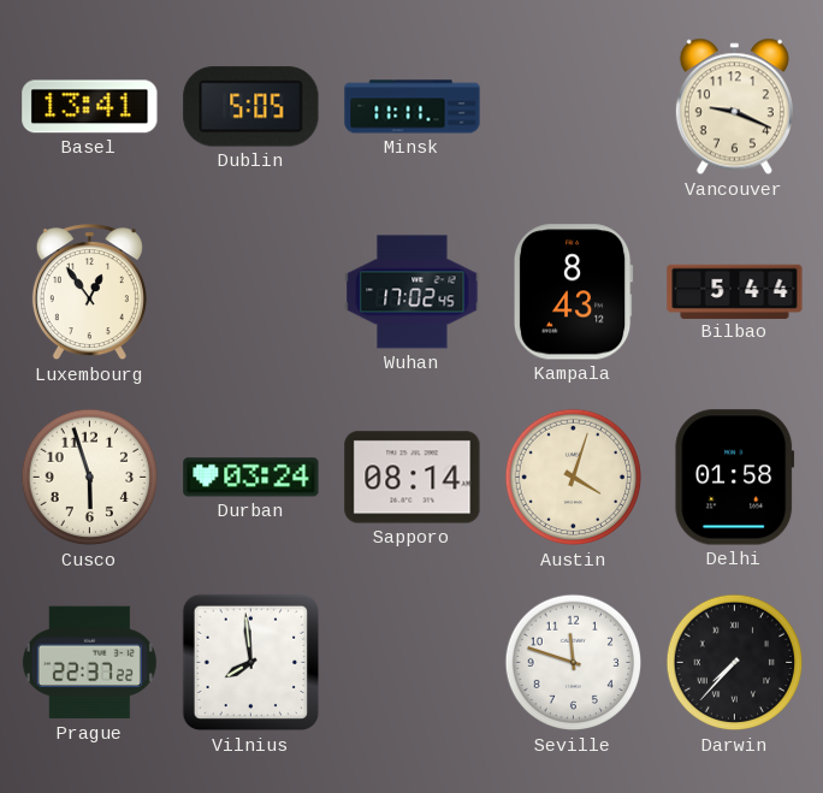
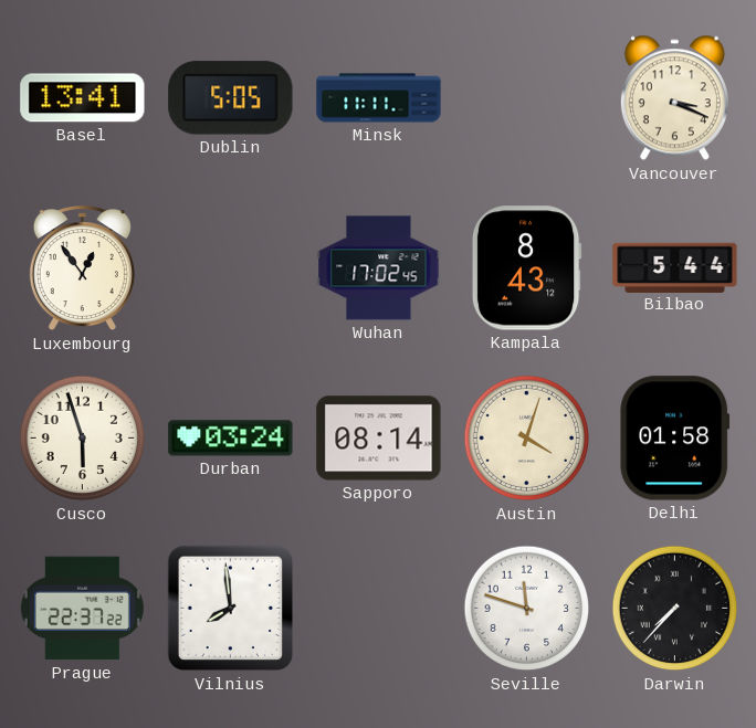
Vancouver: 9:19 -> 3:19
